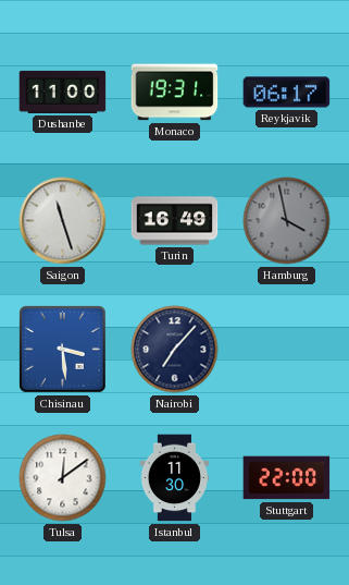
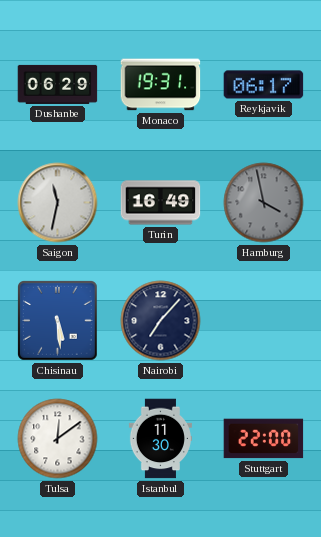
Dushanbe: 11:00 -> 06:29
Saigon: 11:27 -> 11:32
Chisinau: 3:29 -> 5:29
